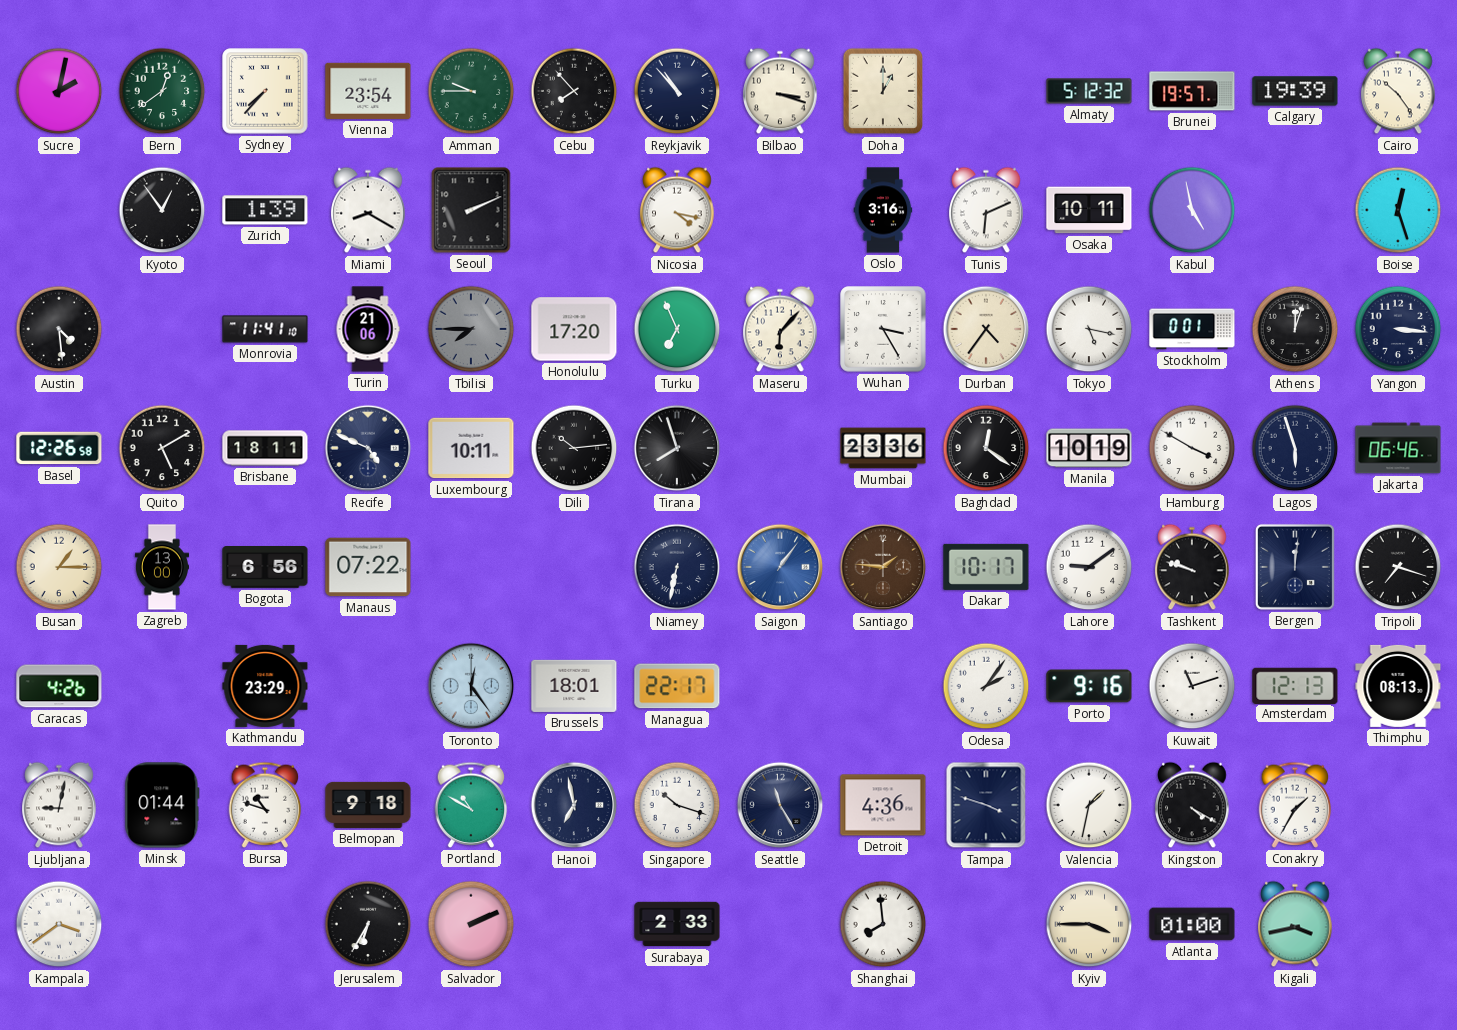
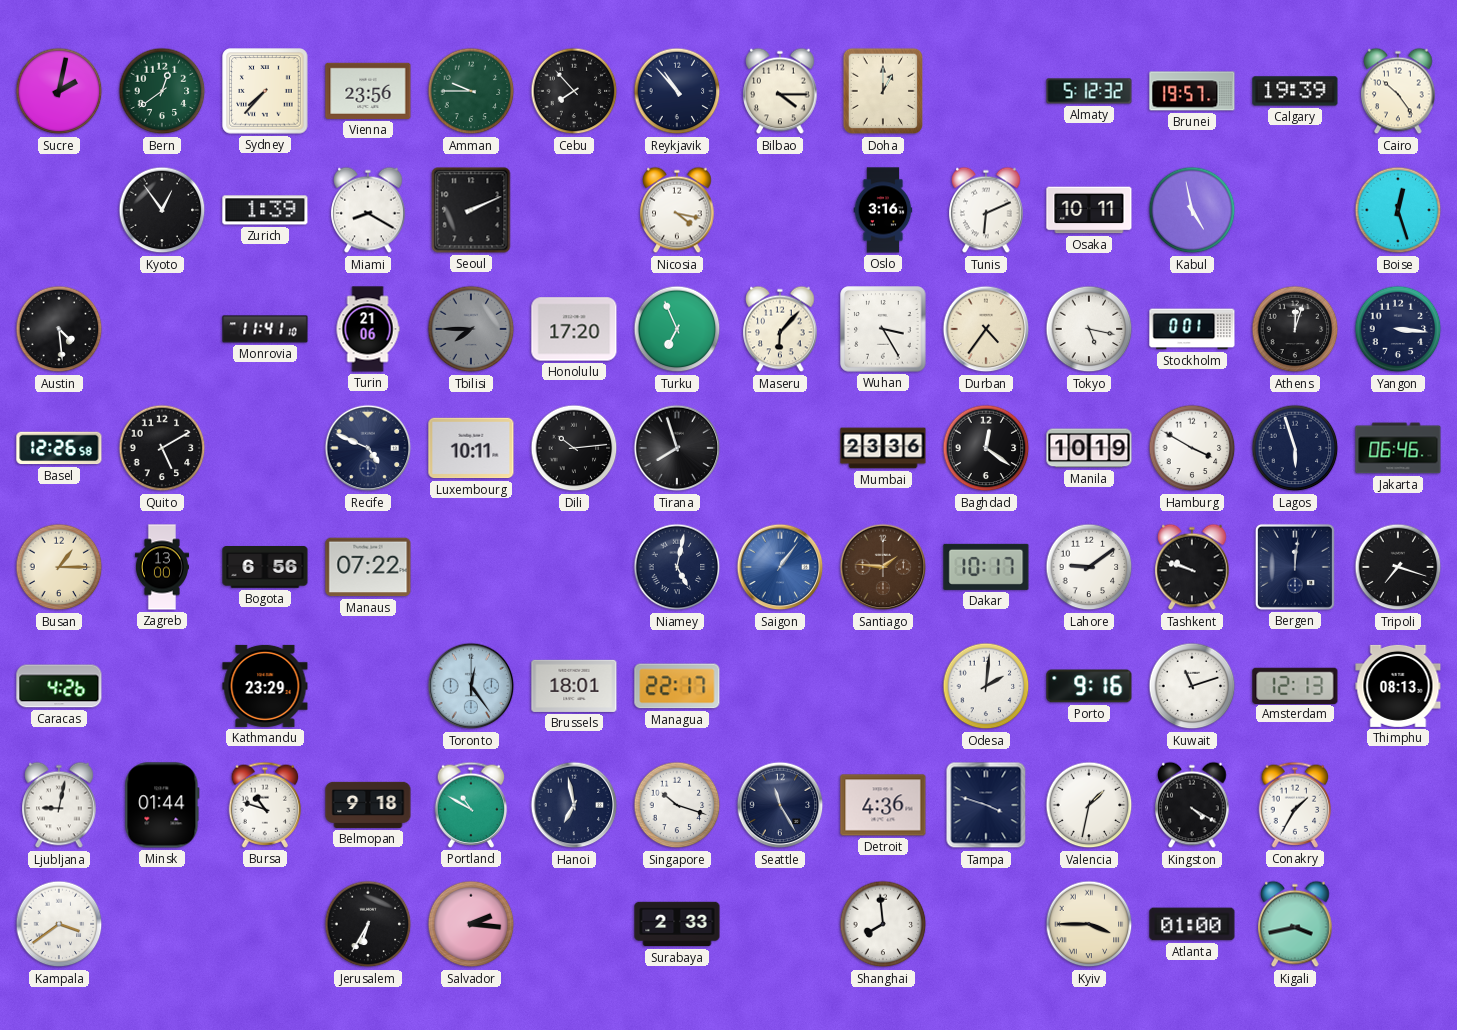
Vienna: 23:54 -> 23:56
Bilbao: 3:18 -> 4:15
Brisbane: 18:11 -> none
Niamey: 6:32 -> 5:02
Odesa: 2:06 -> 2:01
Salvador: 2:11 -> 2:16
